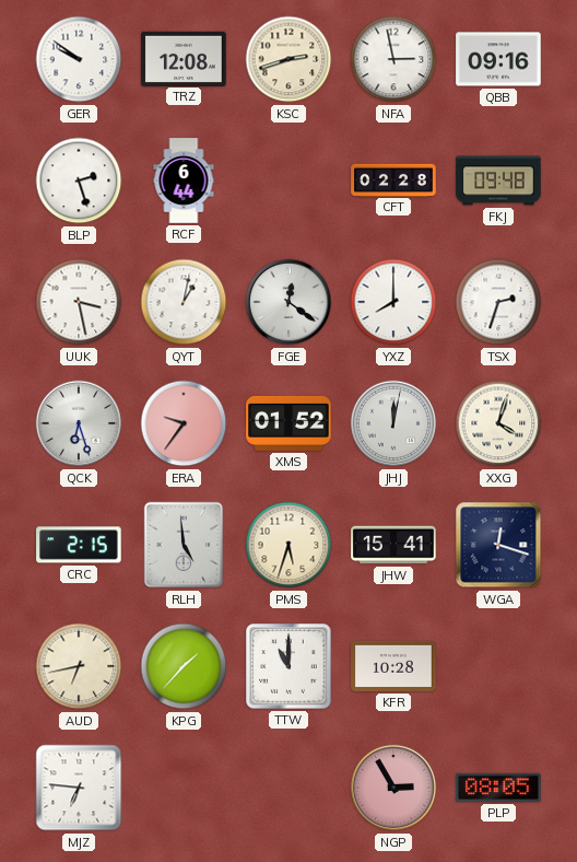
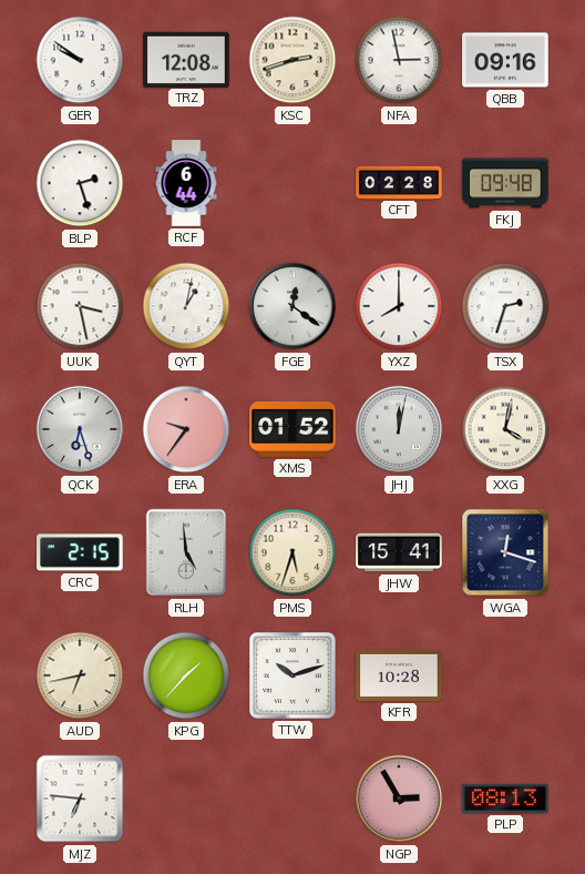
XXG: 4:03 -> 4:02
TTW: 11:00 -> 10:12
PLP: 08:05 -> 08:13
